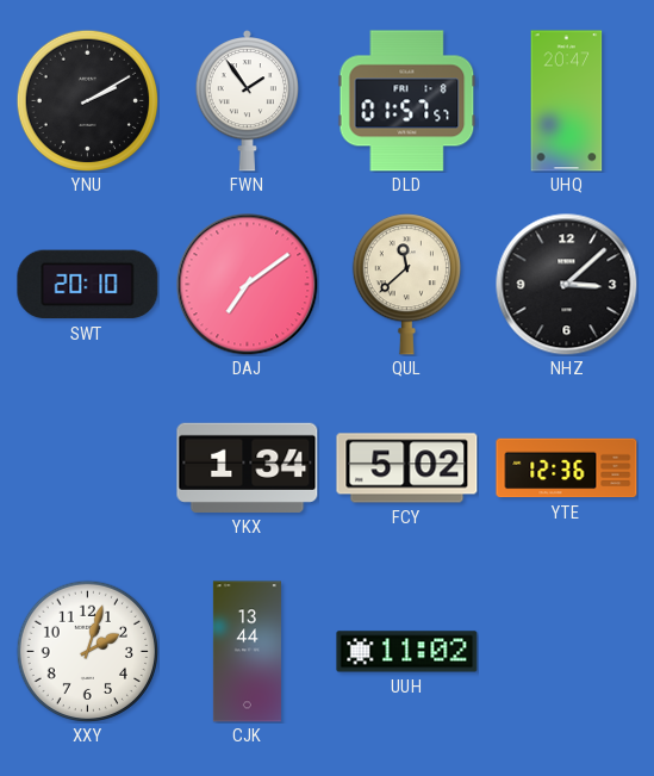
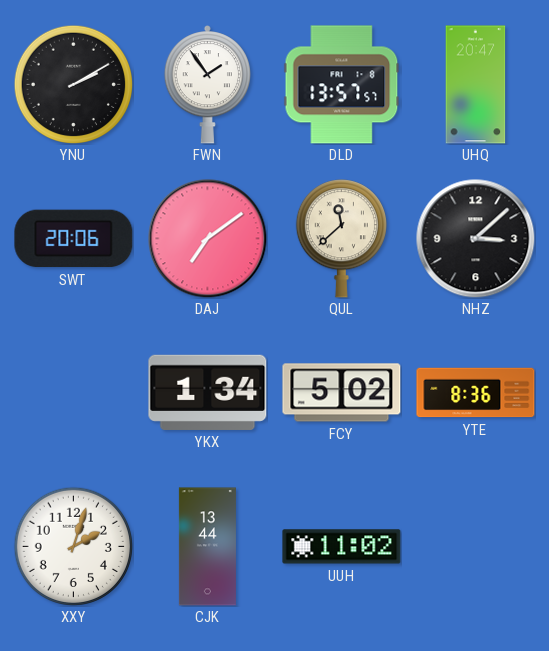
DLD: 01:57 -> 13:57
SWT: 20:10 -> 20:06
YTE: 12:36 -> 8:36
